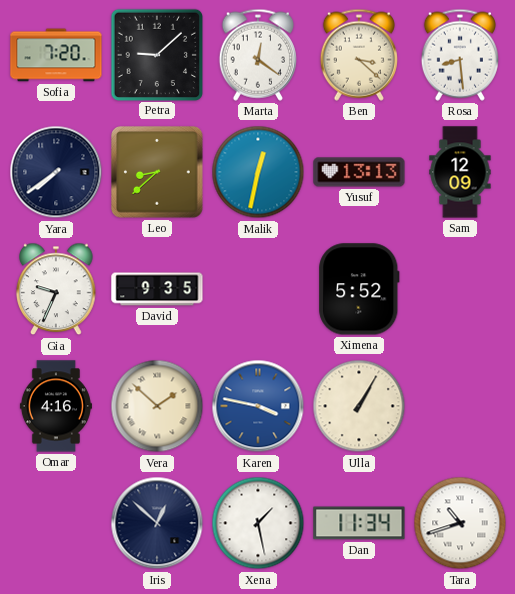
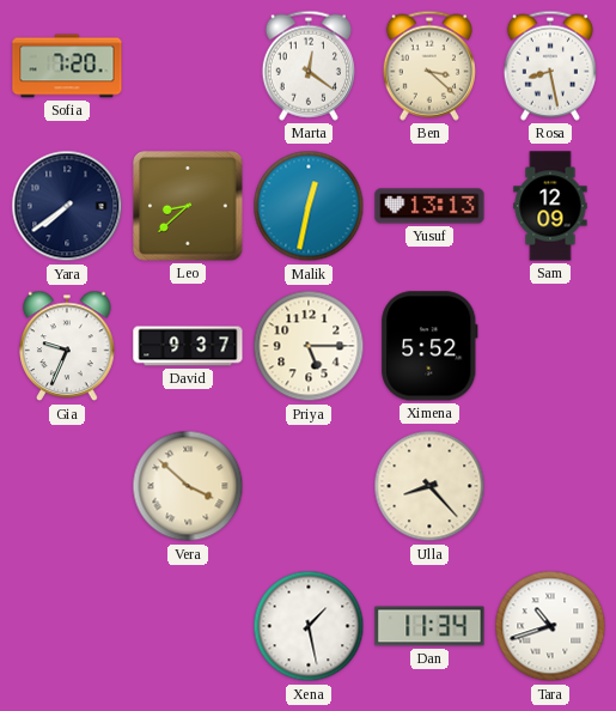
Petra: 9:08 -> none
Rosa: 8:29 -> 8:28
David: 9:35 -> 9:37
Priya: none -> 5:15
Omar: 4:16 -> none
Vera: 1:52 -> 3:52
Karen: 3:47 -> none
Ulla: 1:05 -> 8:23
Iris: 12:52 -> none
